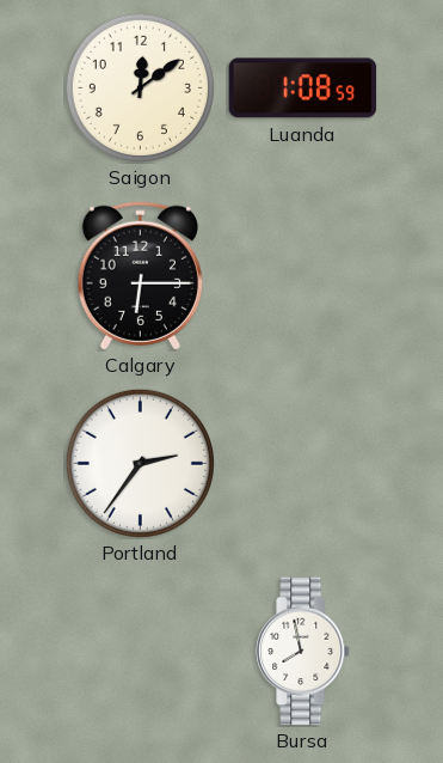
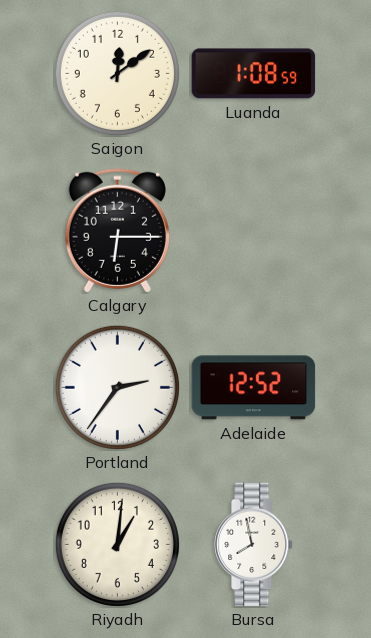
Adelaide: none -> 12:52
Riyadh: none -> 1:01
